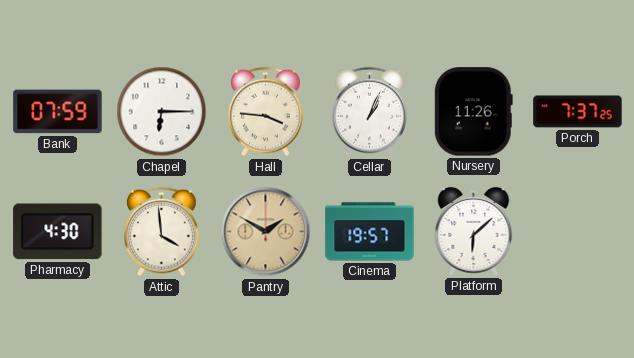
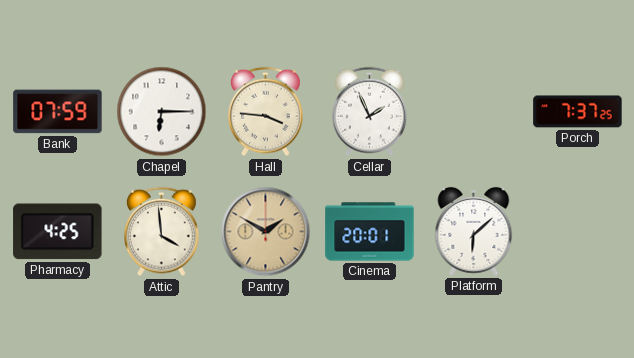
Cellar: 1:04 -> 1:56
Nursery: 11:26 -> none
Pharmacy: 4:30 -> 4:25
Cinema: 19:57 -> 20:01
